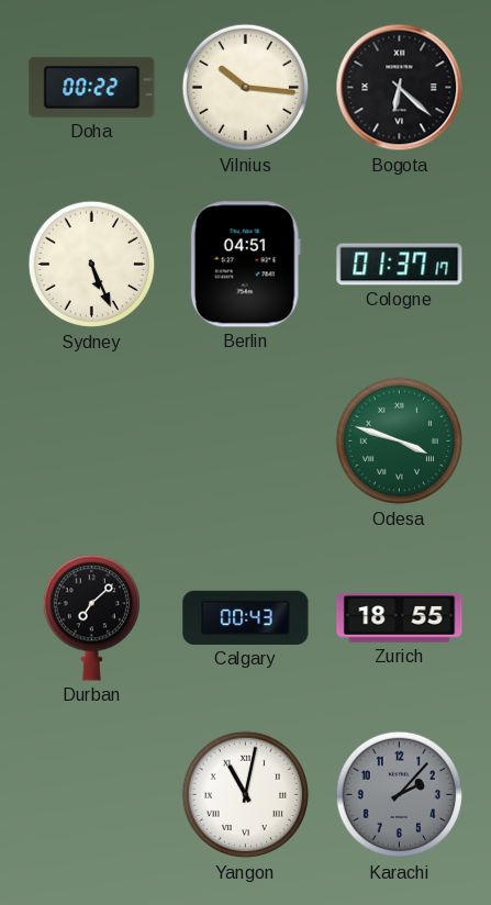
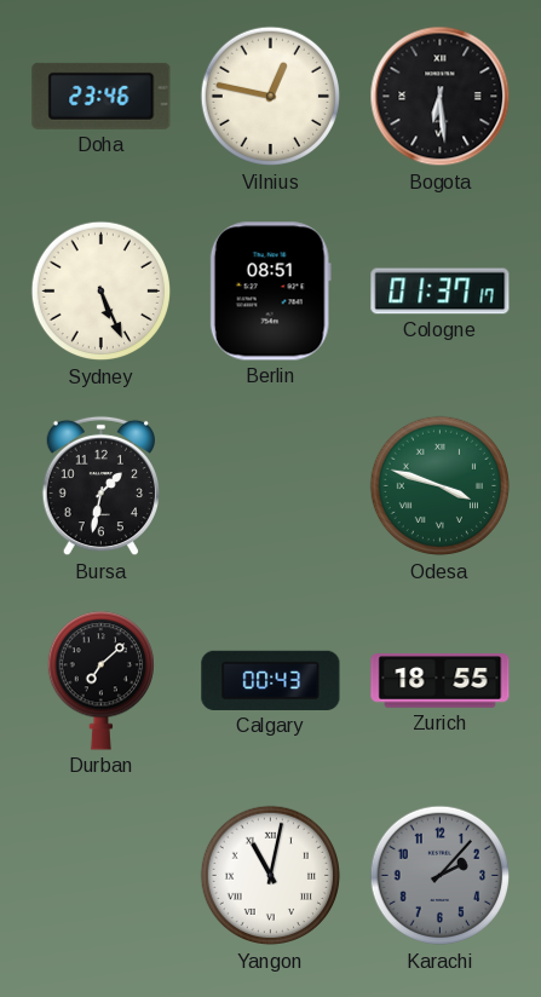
Doha: 00:22 -> 23:46
Vilnius: 10:16 -> 12:47
Bogota: 6:22 -> 6:29
Berlin: 04:51 -> 08:51
Bursa: none -> 1:32
